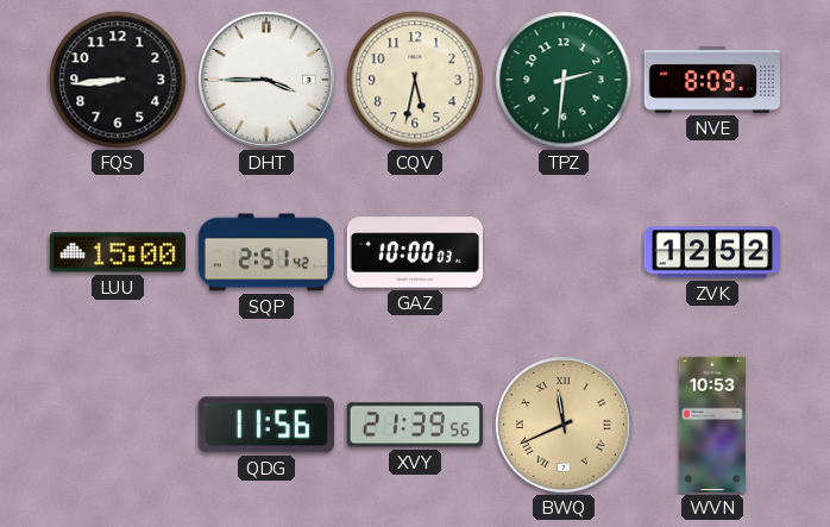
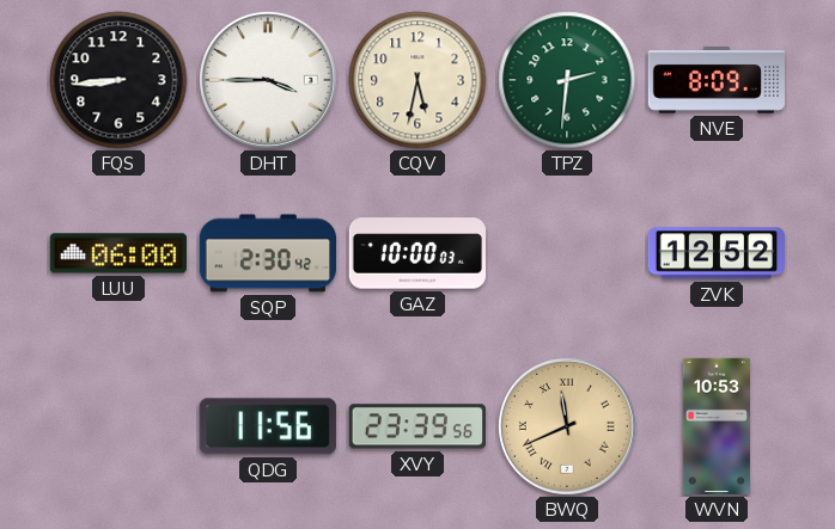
LUU: 15:00 -> 06:00
SQP: 2:51 -> 2:30
XVY: 21:39 -> 23:39
